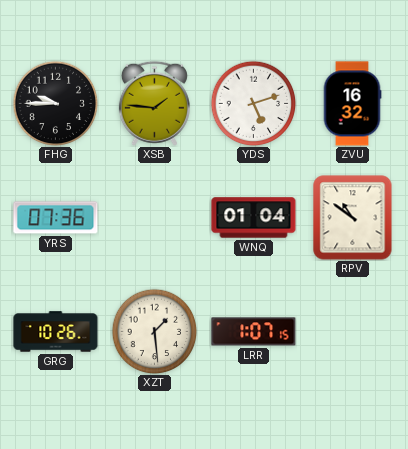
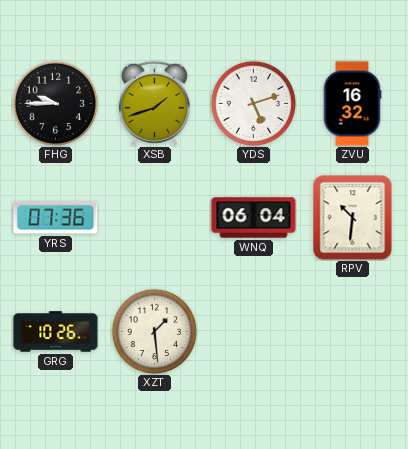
XSB: 1:46 -> 1:42
WNQ: 01:04 -> 06:04
RPV: 10:51 -> 10:31
LRR: 1:07 -> none
